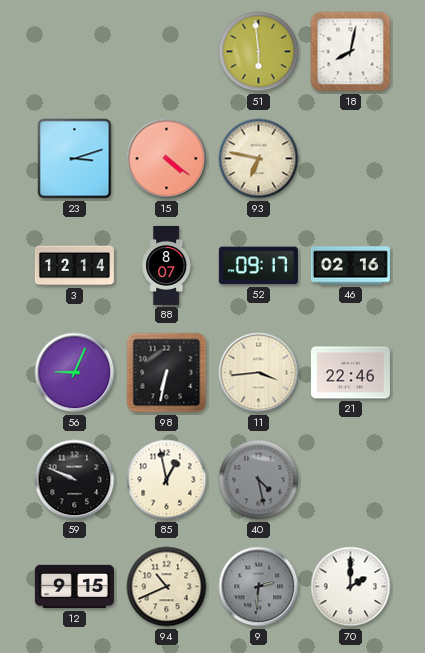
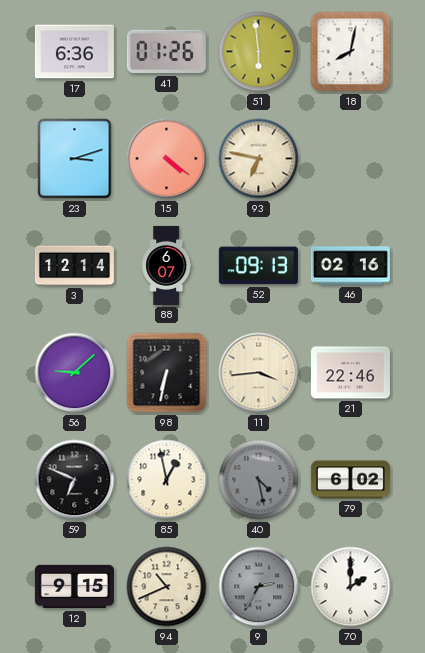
17: none -> 6:36
41: none -> 01:26
88: 8:07 -> 6:07
52: 09:17 -> 09:13
56: 9:04 -> 9:08
59: 9:49 -> 6:49
79: none -> 6:02
9: 2:31 -> 2:35
